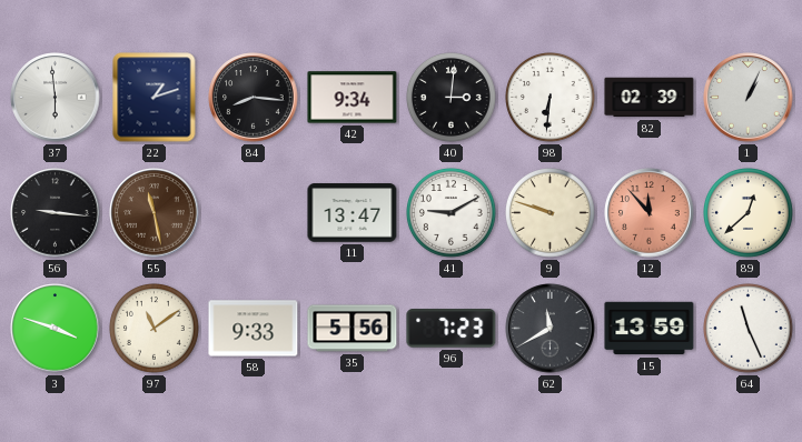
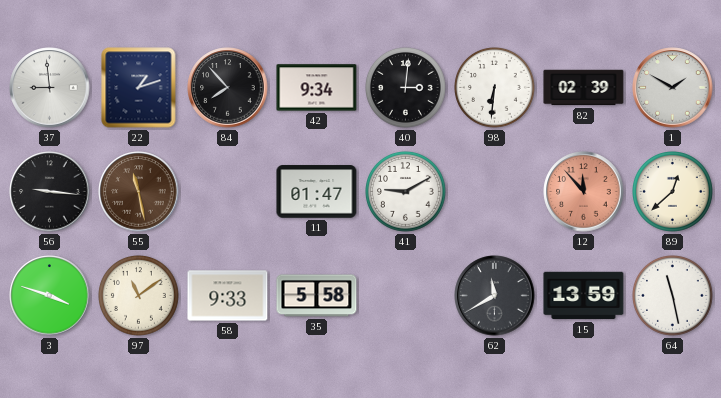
37: 5:59 -> 8:59
84: 8:16 -> 7:53
1: 1:04 -> 1:50
11: 13:47 -> 01:47
9: 9:48 -> none
35: 5:56 -> 5:58
96: 7:23 -> none
64: 11:26 -> 11:28
